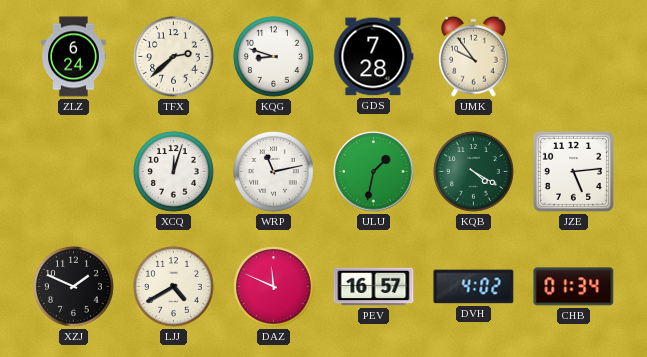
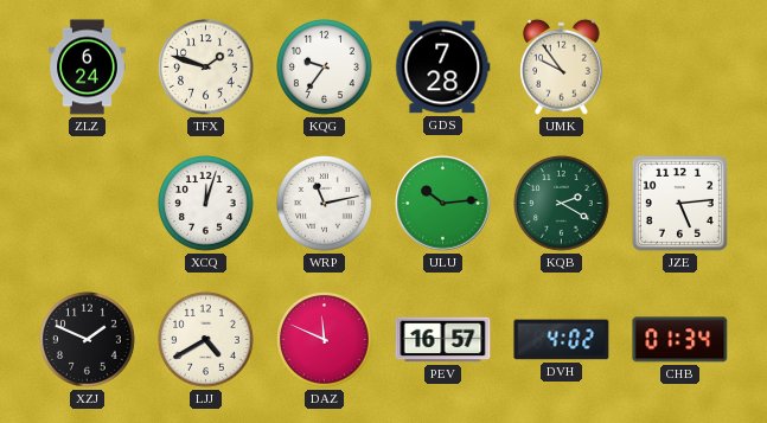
TFX: 2:38 -> 1:48
KQG: 8:48 -> 9:36
ULU: 1:32 -> 10:14
KQB: 4:20 -> 2:20
